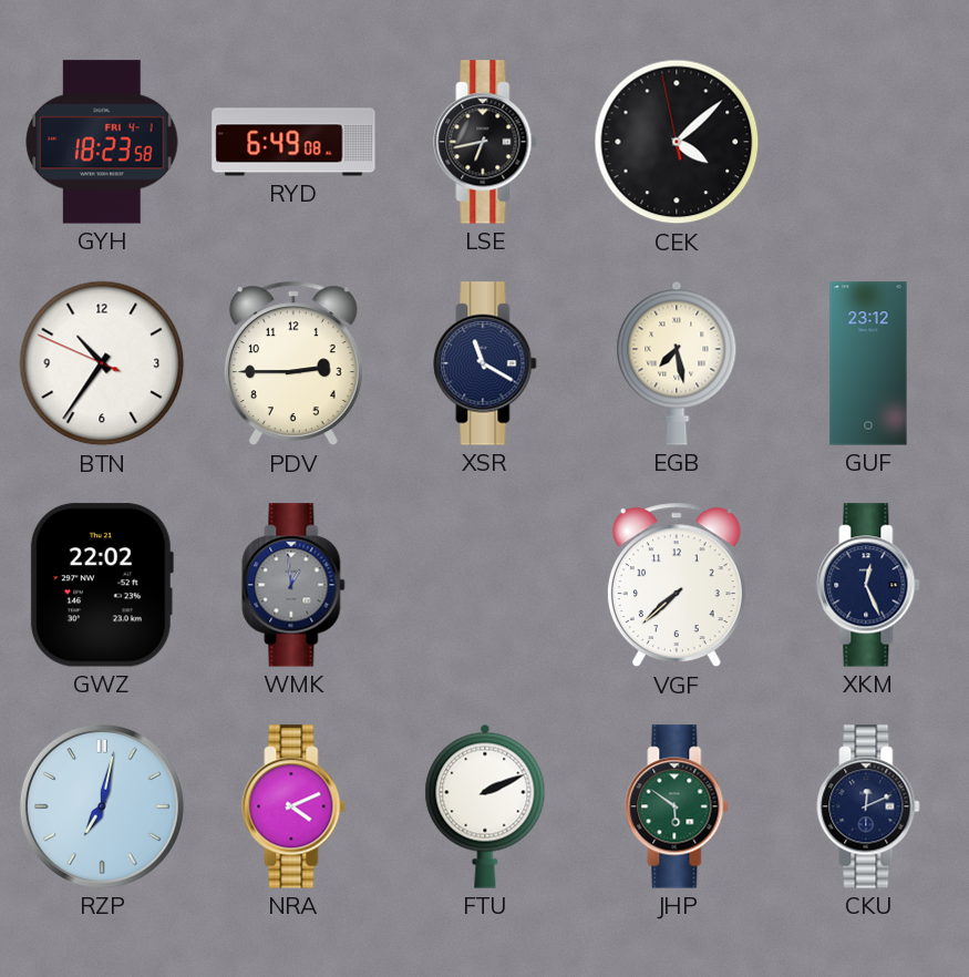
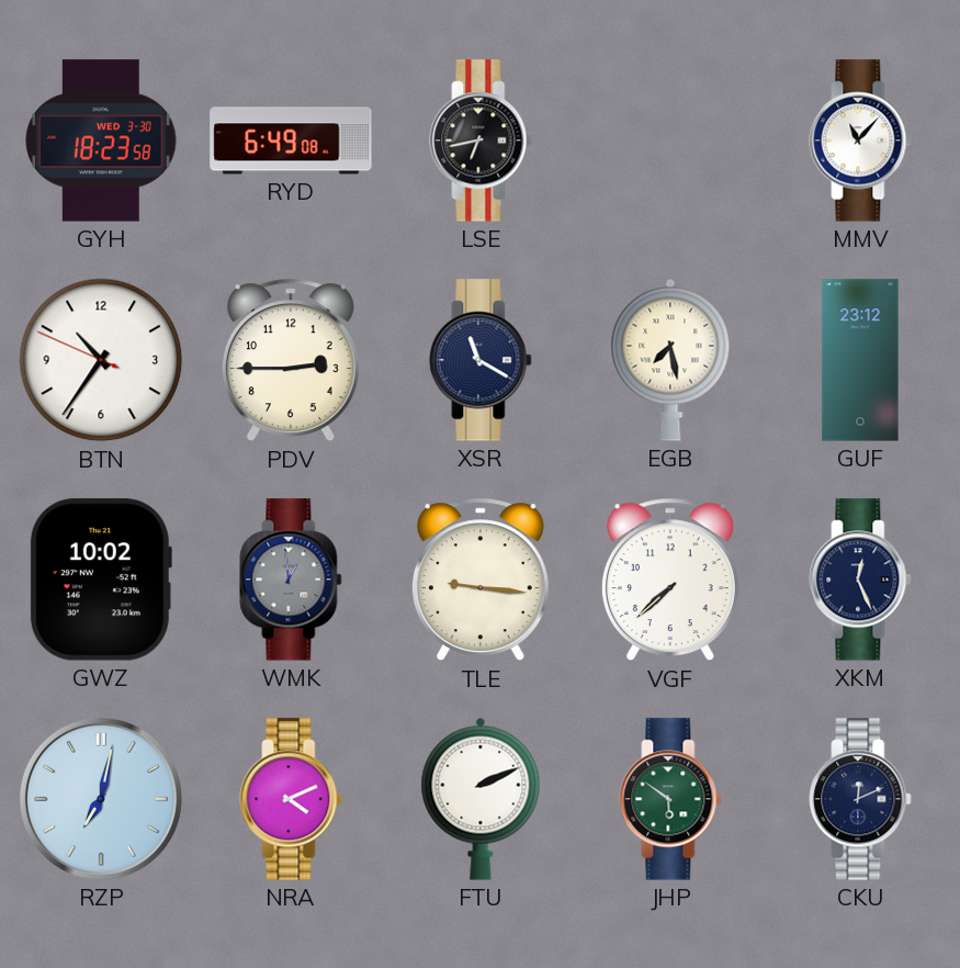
GYH date: FRI 4-1 -> WED 3-30
CEK: 4:07 -> none
MMV: none -> 11:07
GWZ: 22:02 -> 10:02
TLE: none -> 9:16
